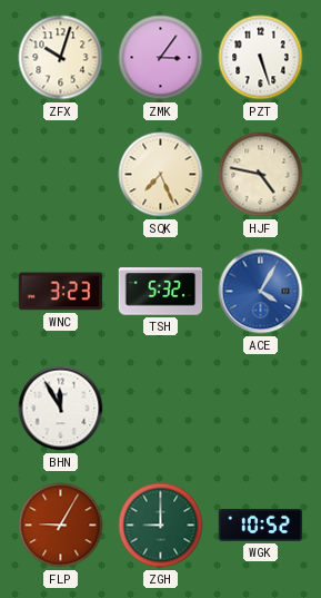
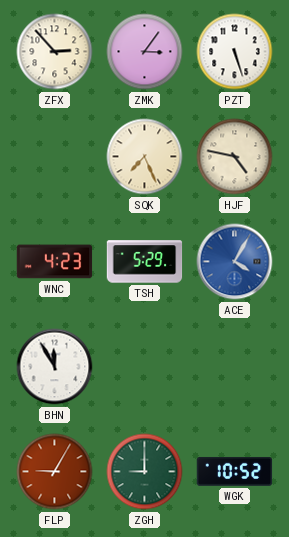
ZFX: 10:03 -> 2:53
WNC: 3:23 -> 4:23
TSH: 5:32 -> 5:29
